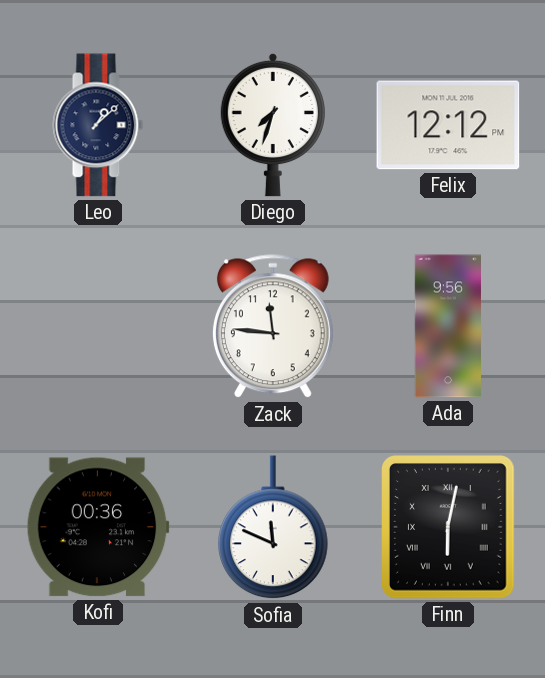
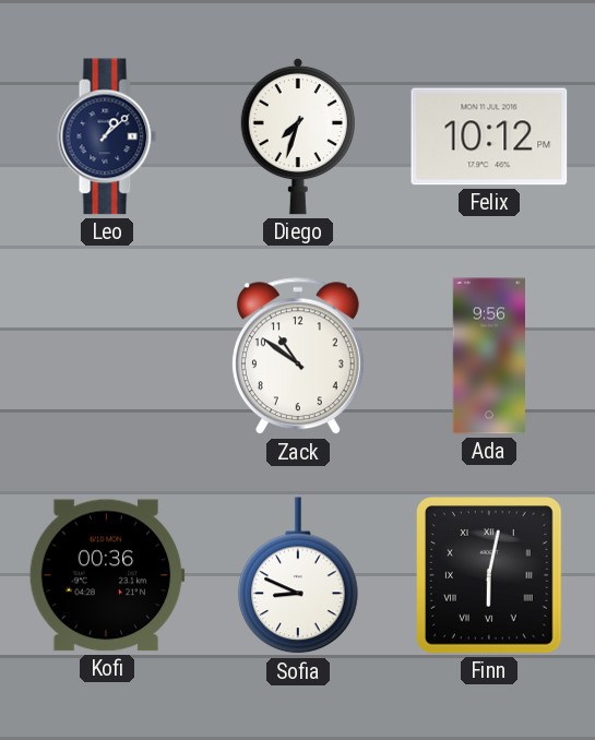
Felix: 12:12 -> 10:12
Zack: 11:46 -> 10:51
Sofia: 11:49 -> 8:49
